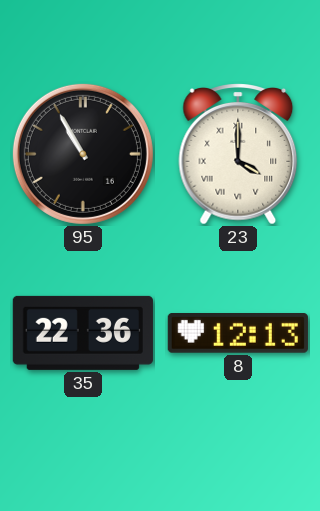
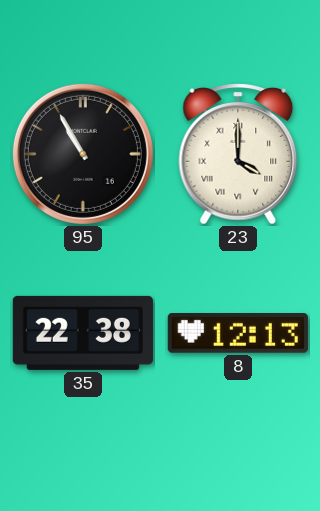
35: 22:36 -> 22:38
